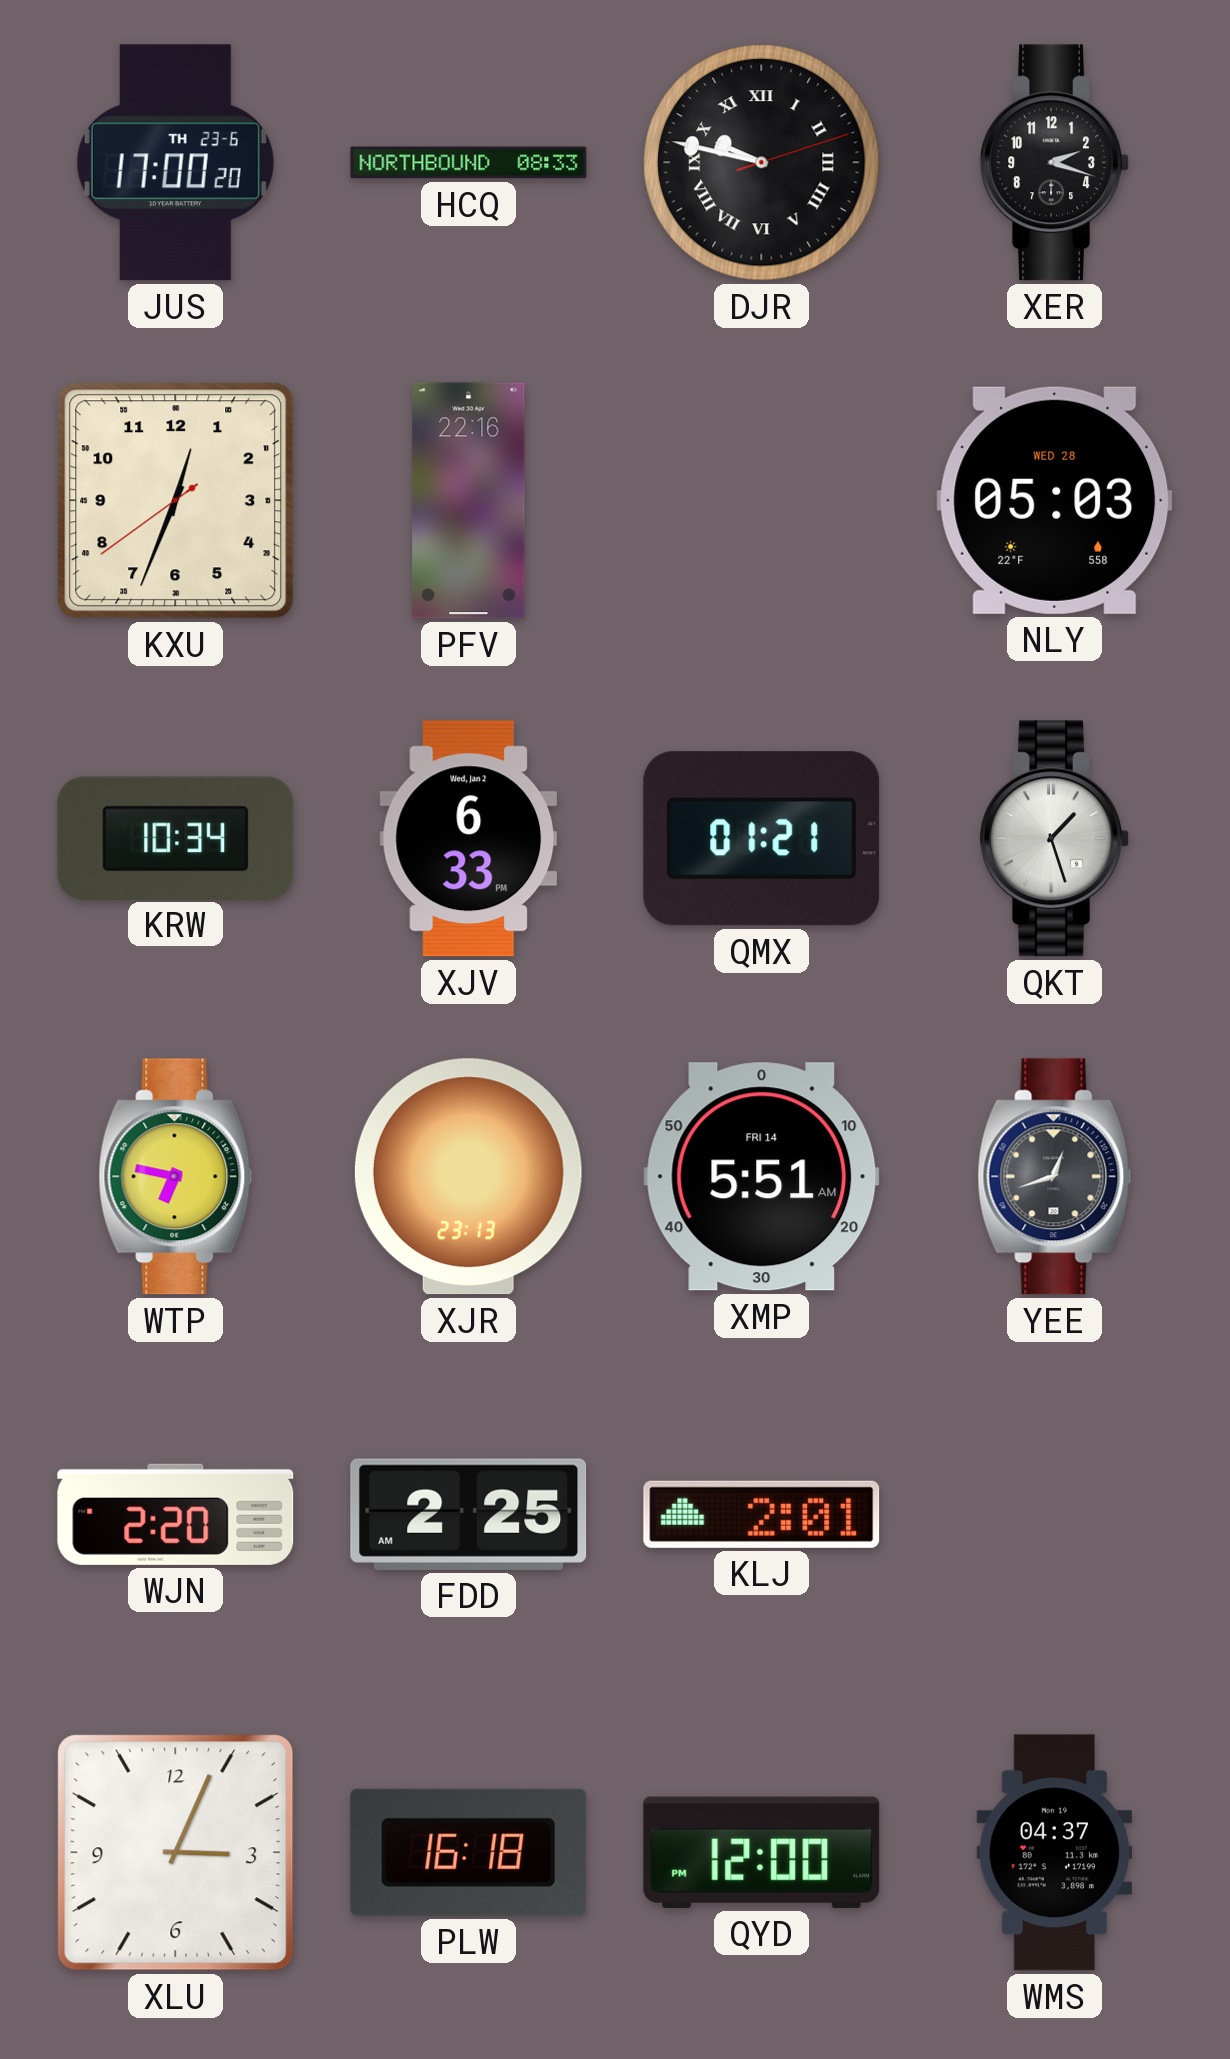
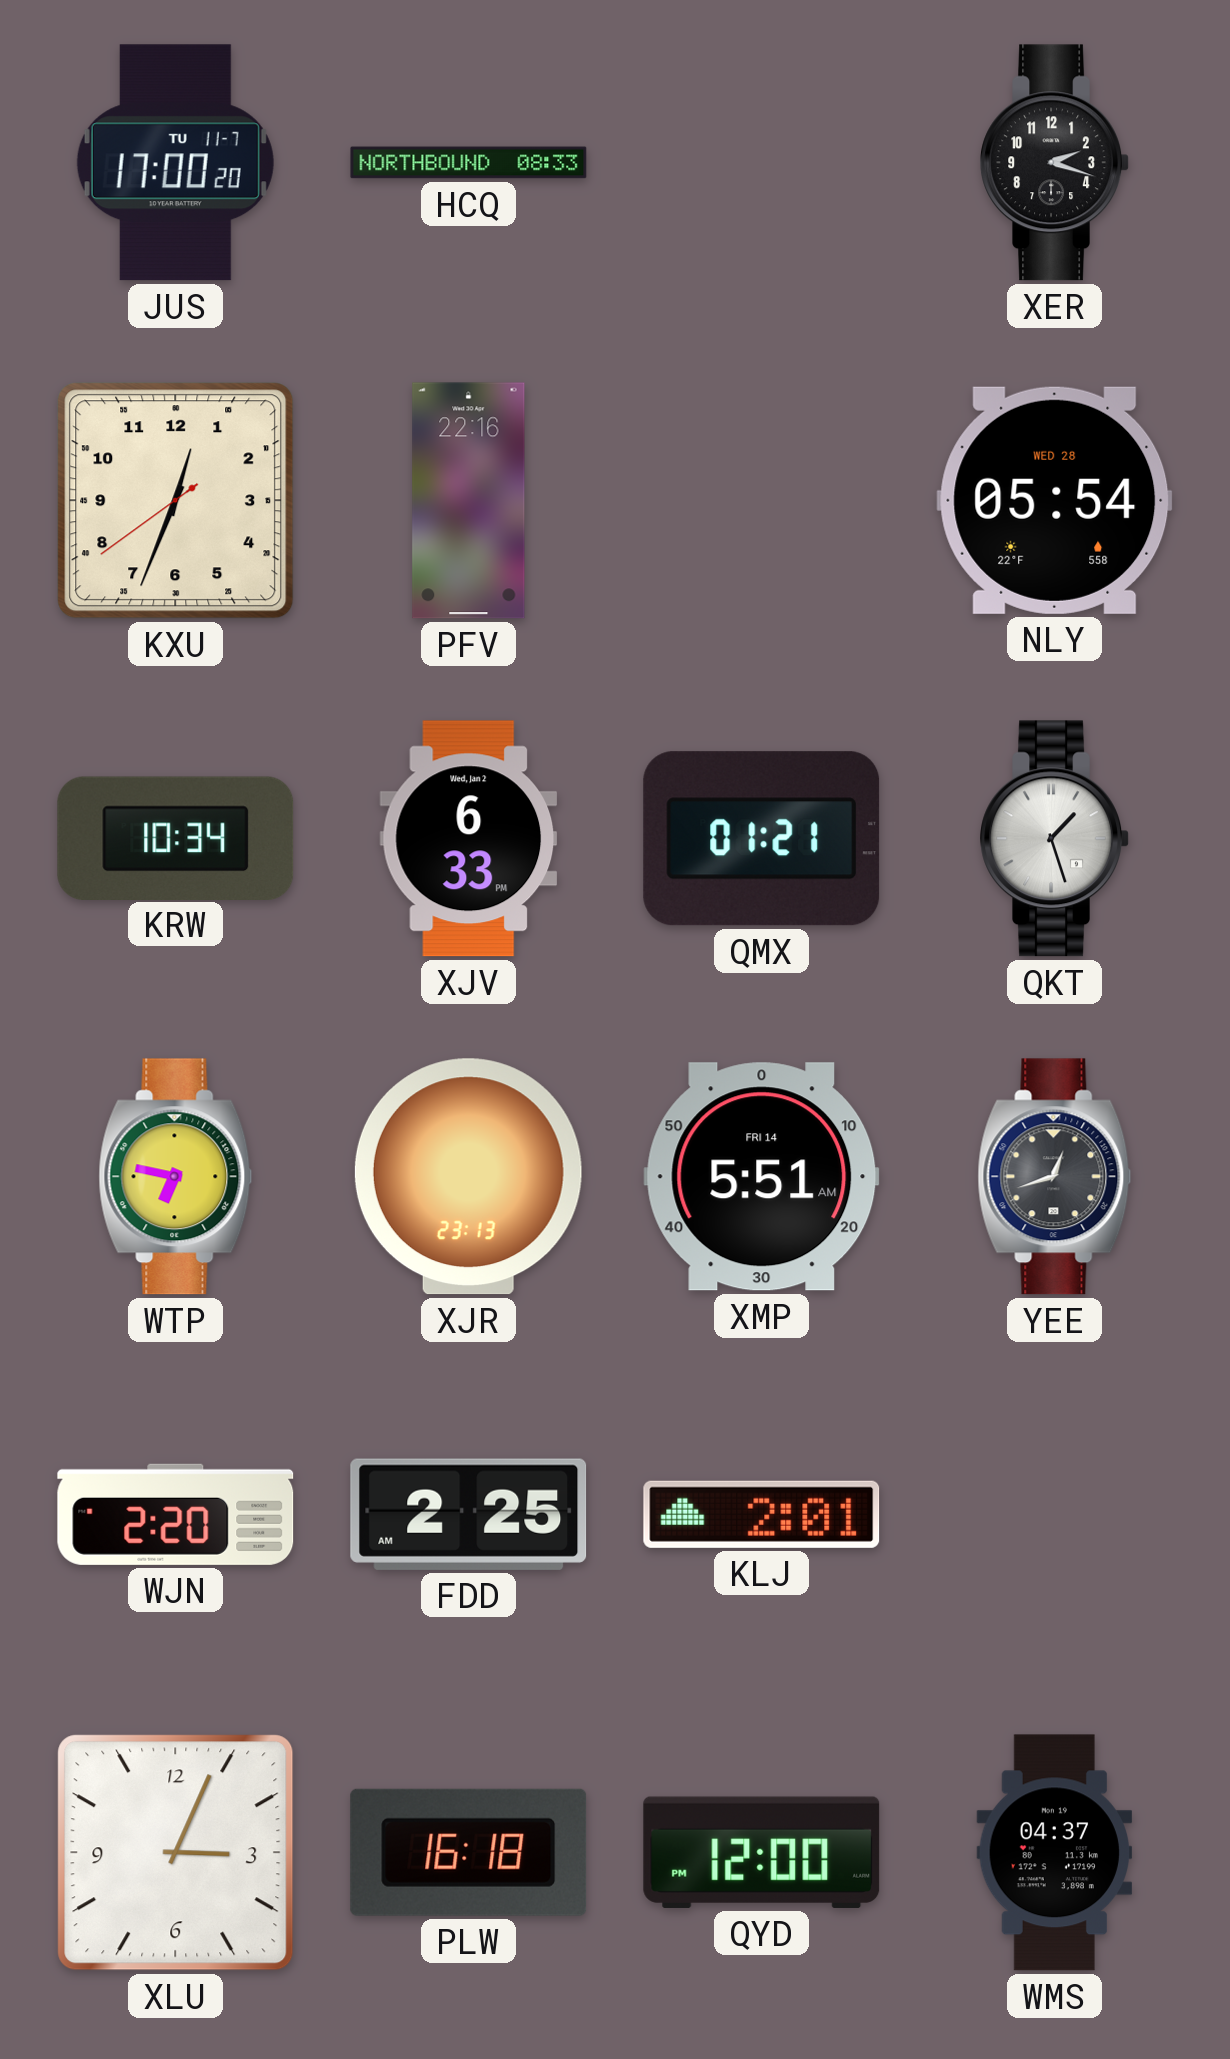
JUS date: TH 23-6 -> TU 11-7
DJR: 9:47 -> none
NLY: 05:03 -> 05:54
